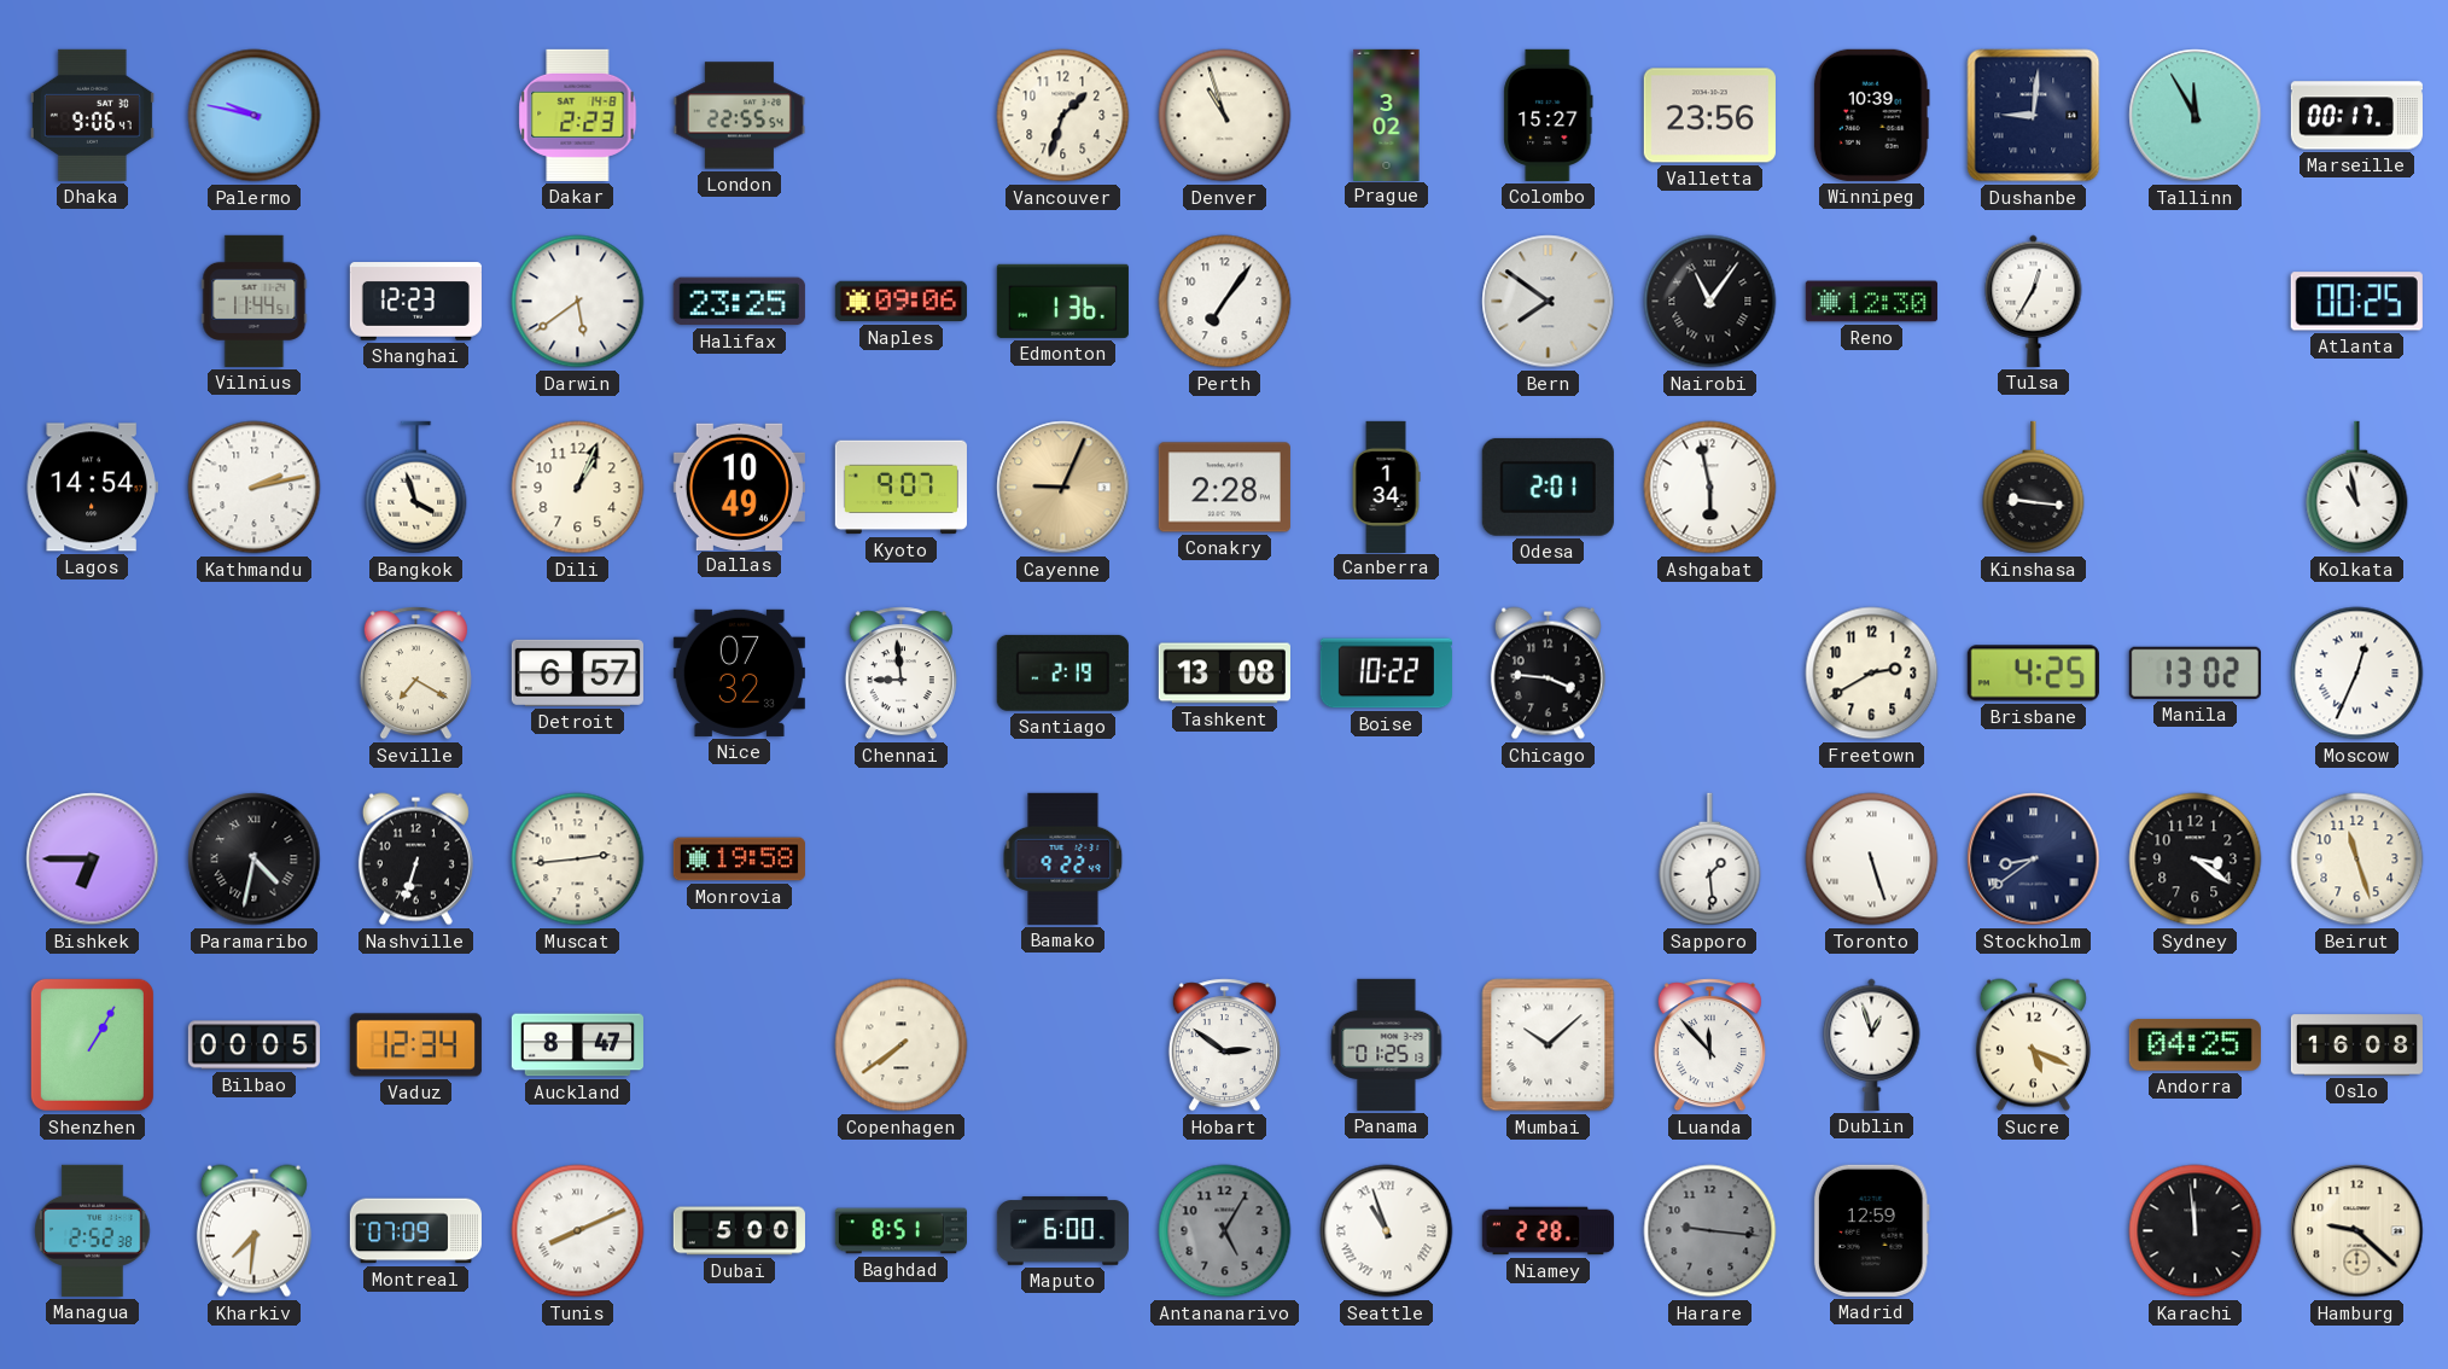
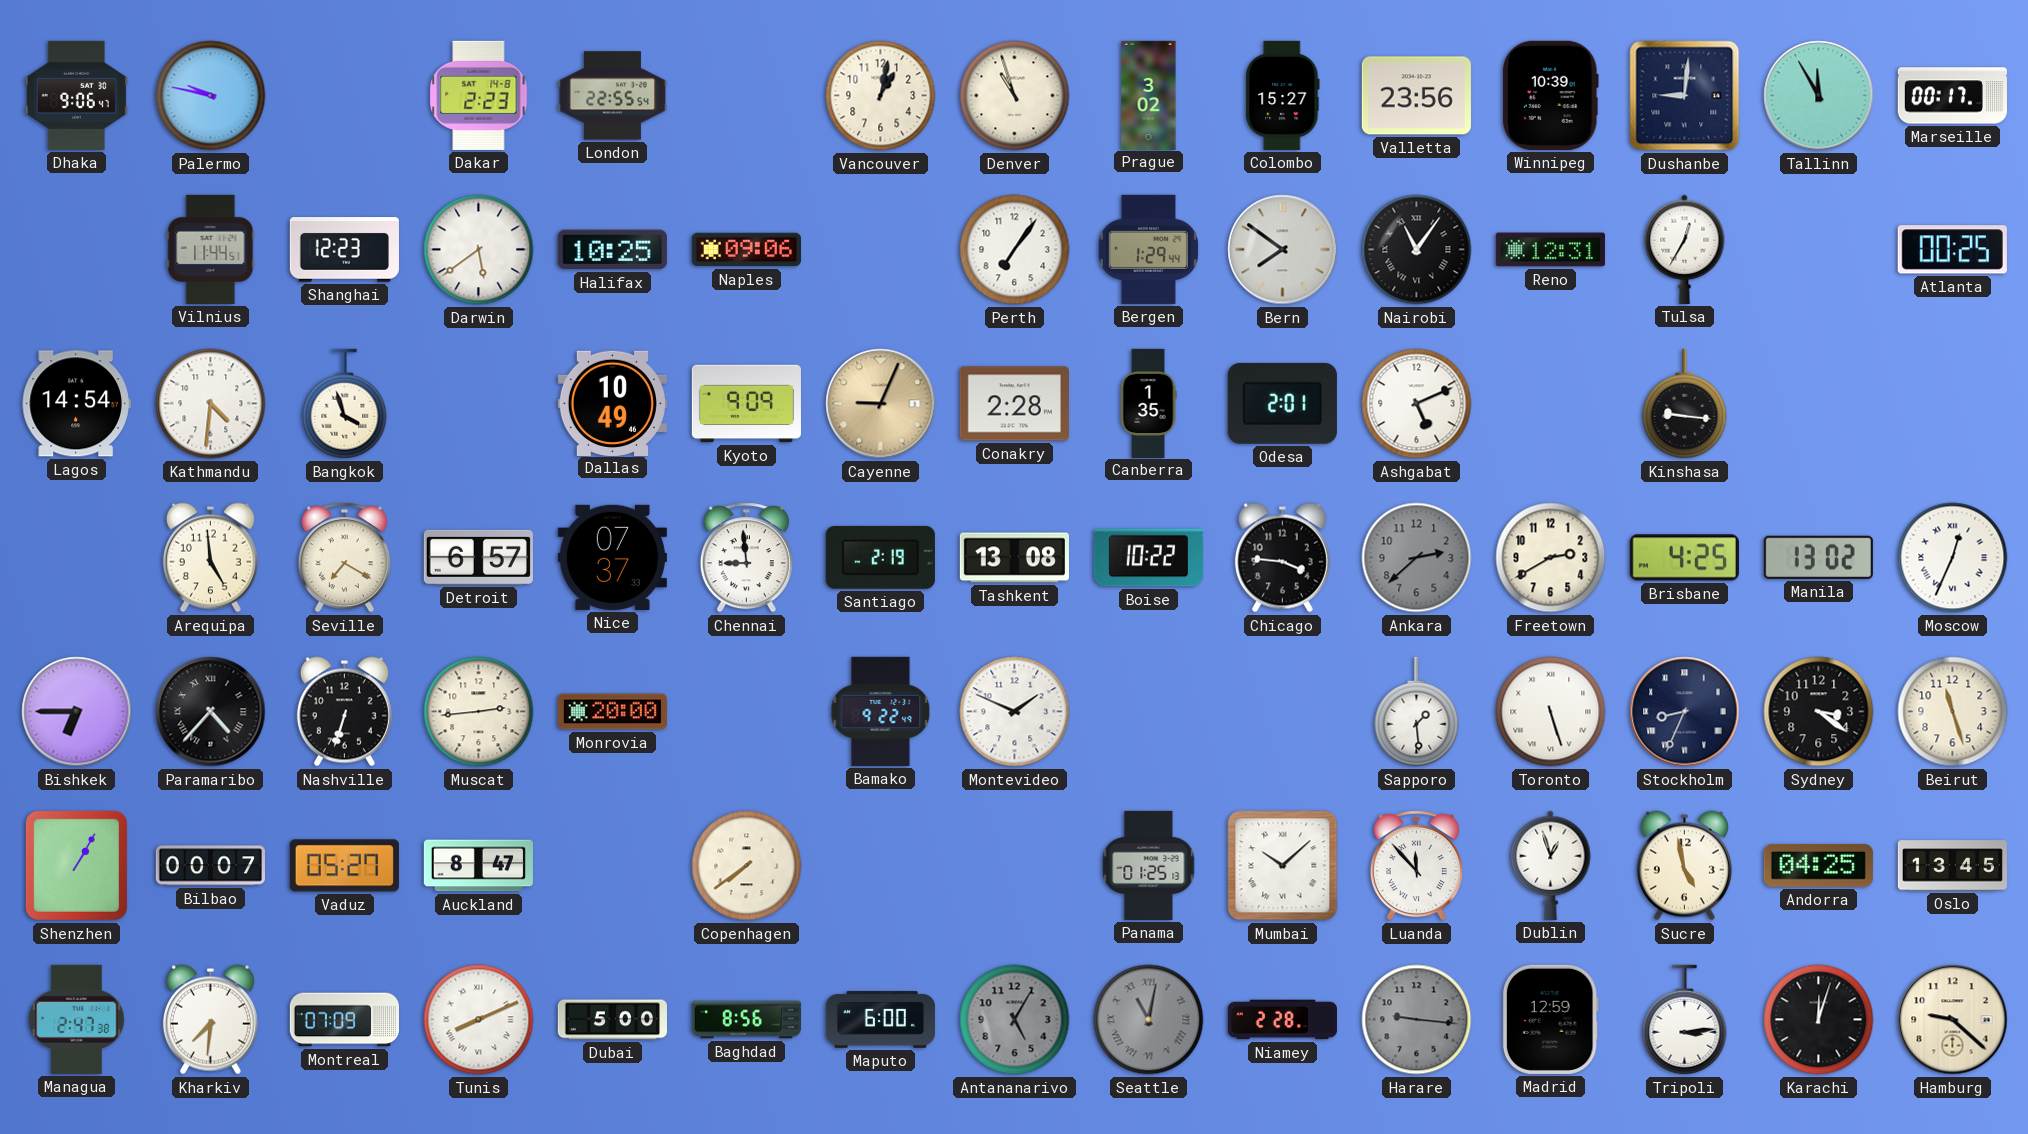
Vancouver: 1:33 -> 1:02
Halifax: 23:25 -> 10:25
Edmonton: 1:36 -> none
Bergen: none -> 1:29
Reno: 12:30 -> 12:31
Kathmandu: 2:13 -> 4:31
Dili: 1:04 -> none
Kyoto: 9:07 -> 9:09
Canberra: 1:34 -> 1:35
Ashgabat: 5:58 -> 5:11
Kolkata: 10:58 -> none
Arequipa: none -> 4:59
Nice: 07:32 -> 07:37
Ankara: none -> 2:38
Paramaribo: 4:32 -> 4:37
Monrovia: 19:58 -> 20:00
Montevideo: none -> 1:49
Stockholm: 8:39 -> 8:34
Bilbao: 00:05 -> 00:07
Vaduz: 12:34 -> 05:27
Hobart: 2:51 -> none
Sucre: 5:19 -> 4:58
Oslo: 16:08 -> 13:45
Managua: 2:52 -> 2:47
Baghdad: 8:51 -> 8:56
Seattle: 10:57 -> 11:02
Seattle dial: white -> grey
Tripoli: none -> 3:14
Karachi: 11:59 -> 12:03
